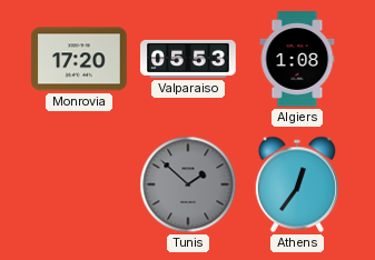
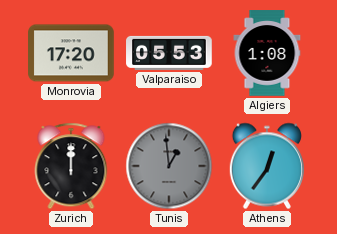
Zurich: none -> 12:00
Tunis: 1:52 -> 12:59
